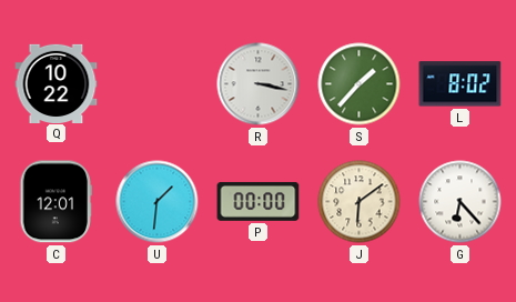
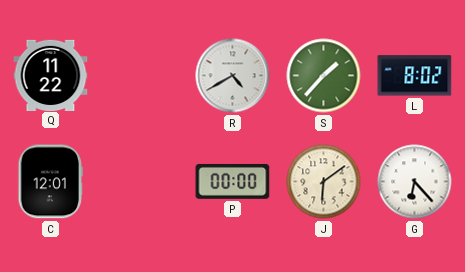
Q: 10:22 -> 11:22
R: 3:17 -> 4:40
U: 1:31 -> none
